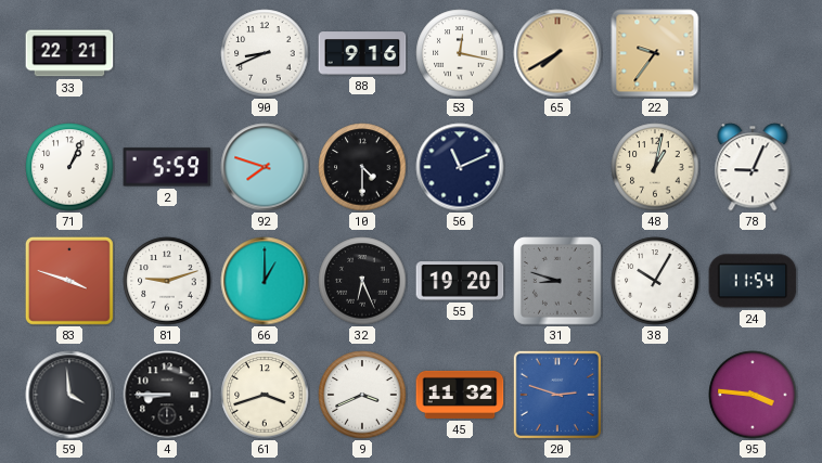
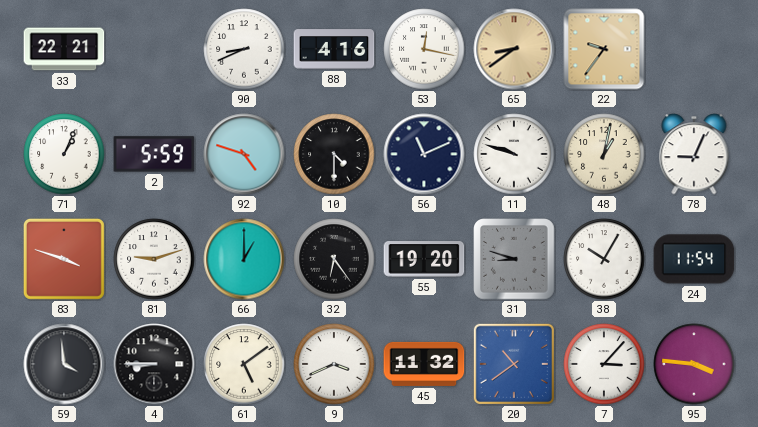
88: 9:16 -> 4:16
65: 7:40 -> 8:39
92: 7:48 -> 4:48
11: none -> 9:48
32: 6:26 -> 6:24
61: 3:42 -> 5:09
20: 2:48 -> 10:39
7: none -> 3:07
